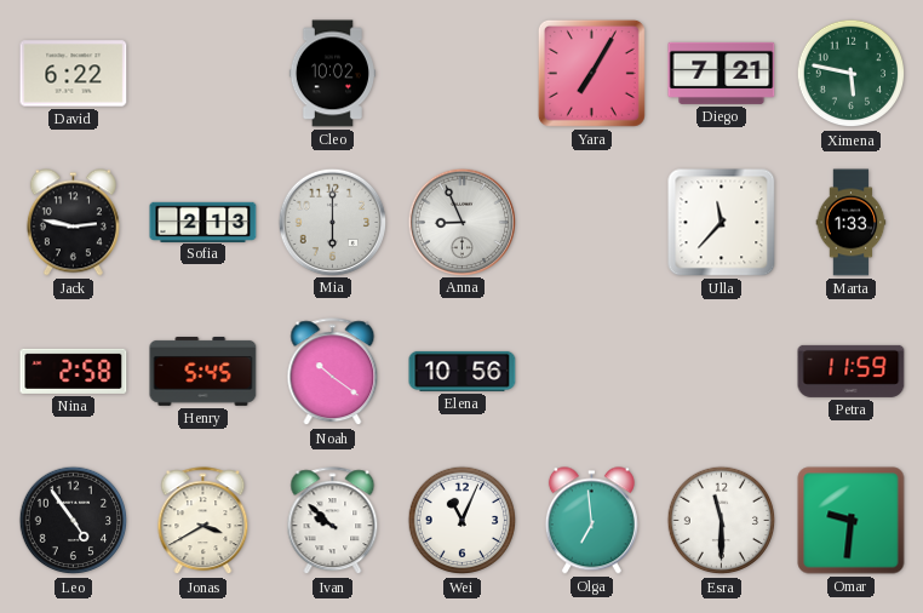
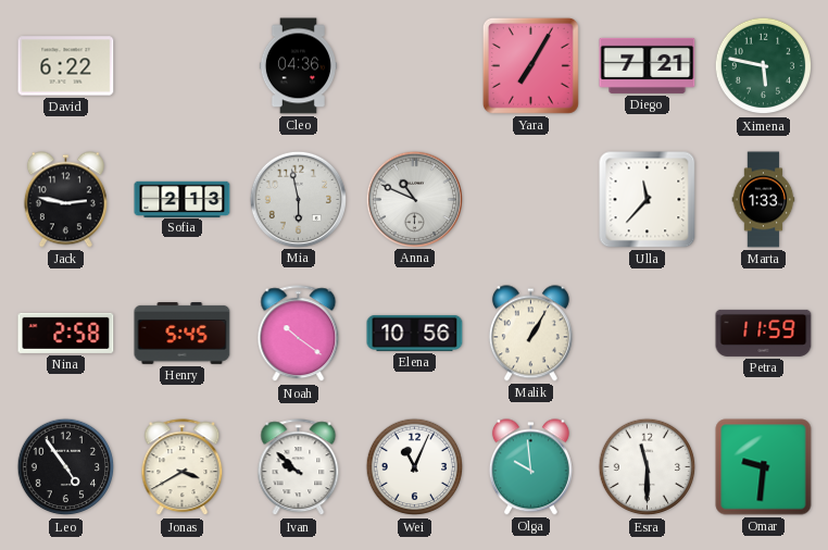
Cleo: 10:02 -> 04:36
Mia: 6:00 -> 5:58
Anna: 8:56 -> 10:49
Malik: none -> 1:05
Olga: 6:59 -> 9:59
